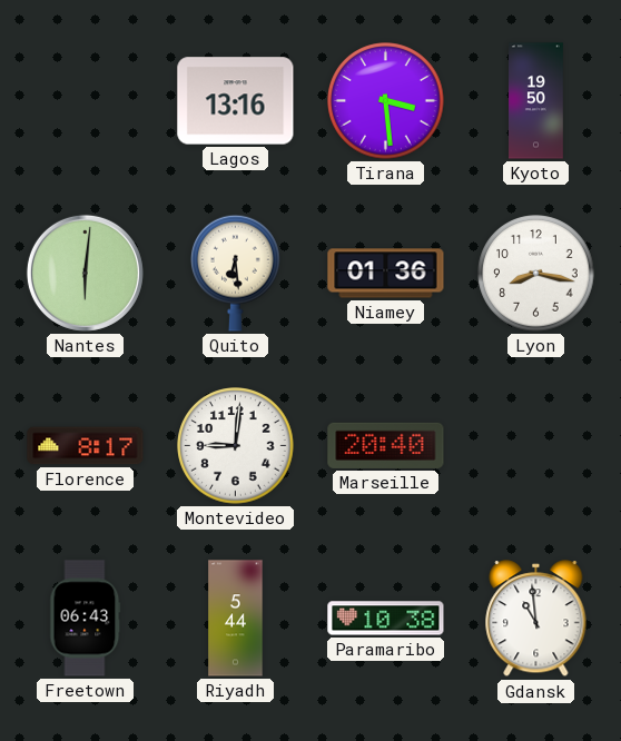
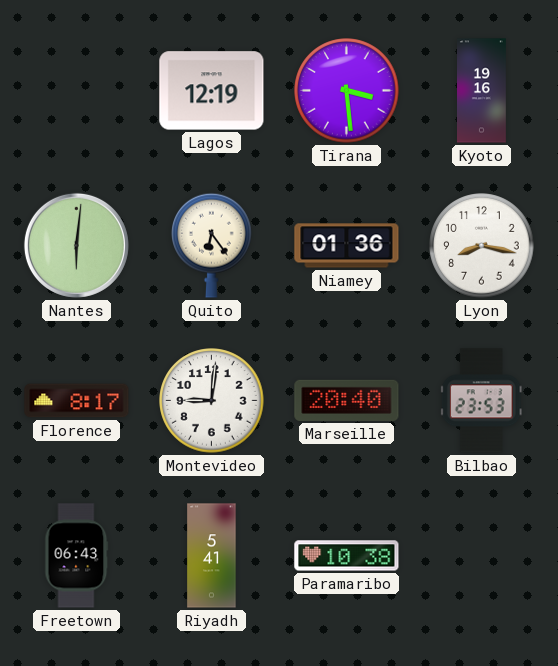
Lagos: 13:16 -> 12:19
Kyoto: 19:50 -> 19:16
Quito: 6:29 -> 6:24
Bilbao: none -> 23:53
Riyadh: 5:44 -> 5:41
Gdansk: 10:59 -> none
